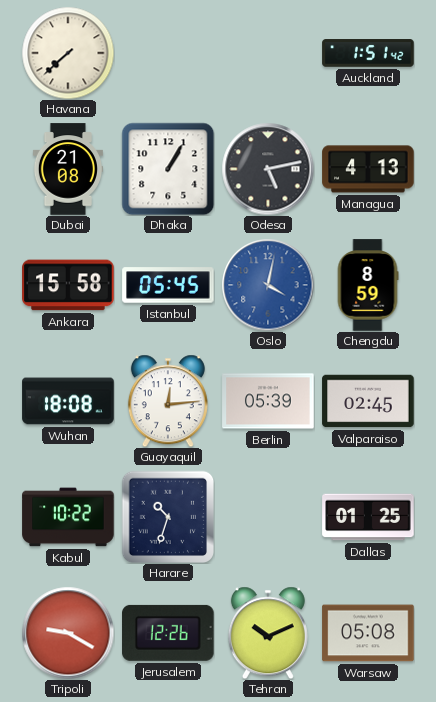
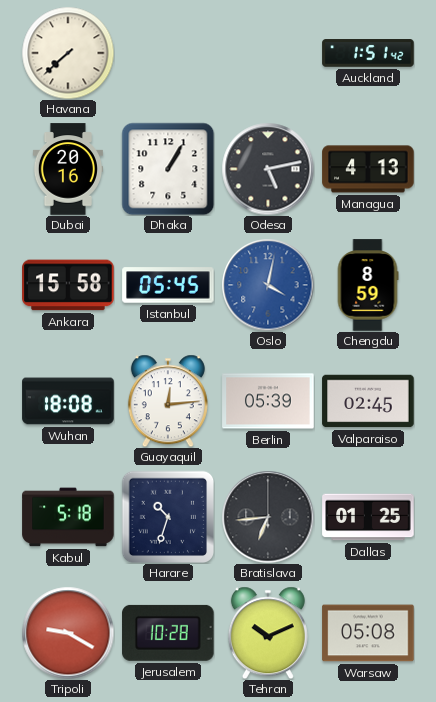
Dubai: 21:08 -> 20:16
Kabul: 10:22 -> 5:18
Bratislava: none -> 6:44
Jerusalem: 12:26 -> 10:28
